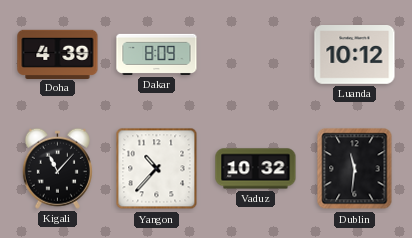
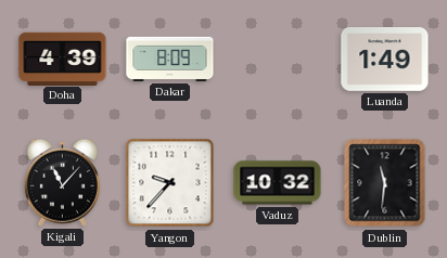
Luanda: 10:12 -> 1:49
Yangon: 10:37 -> 9:37
